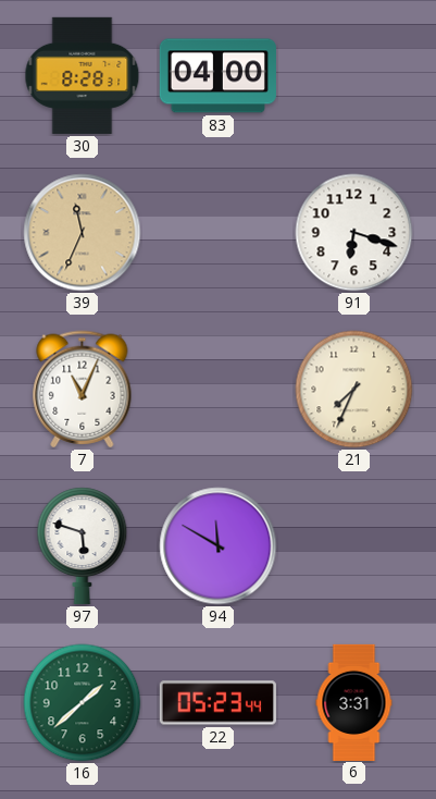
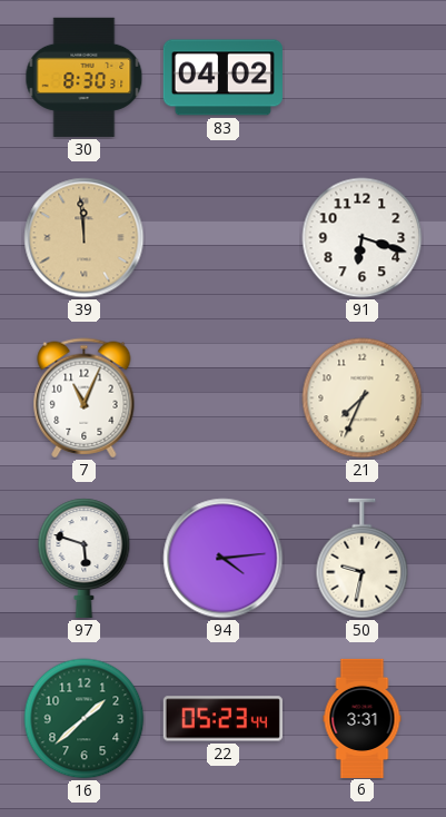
30: 8:28 -> 8:30
83: 04:00 -> 04:02
39: 11:34 -> 11:59
94: 11:50 -> 4:14
50: none -> 9:32
